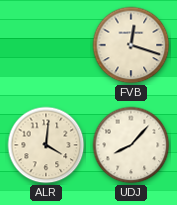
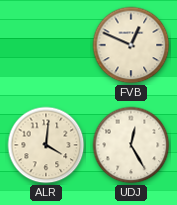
FVB: 12:18 -> 12:49
UDJ: 8:07 -> 12:25
